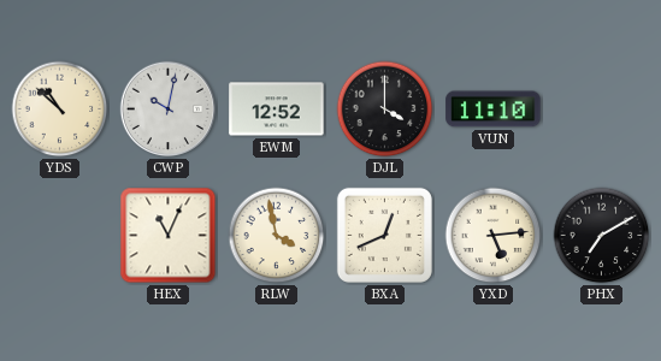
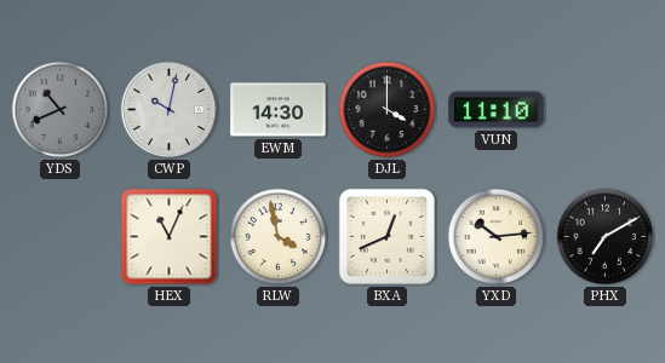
YDS: 10:52 -> 10:41
YDS dial: cream -> grey
EWM: 12:52 -> 14:30
YXD: 5:14 -> 10:14
